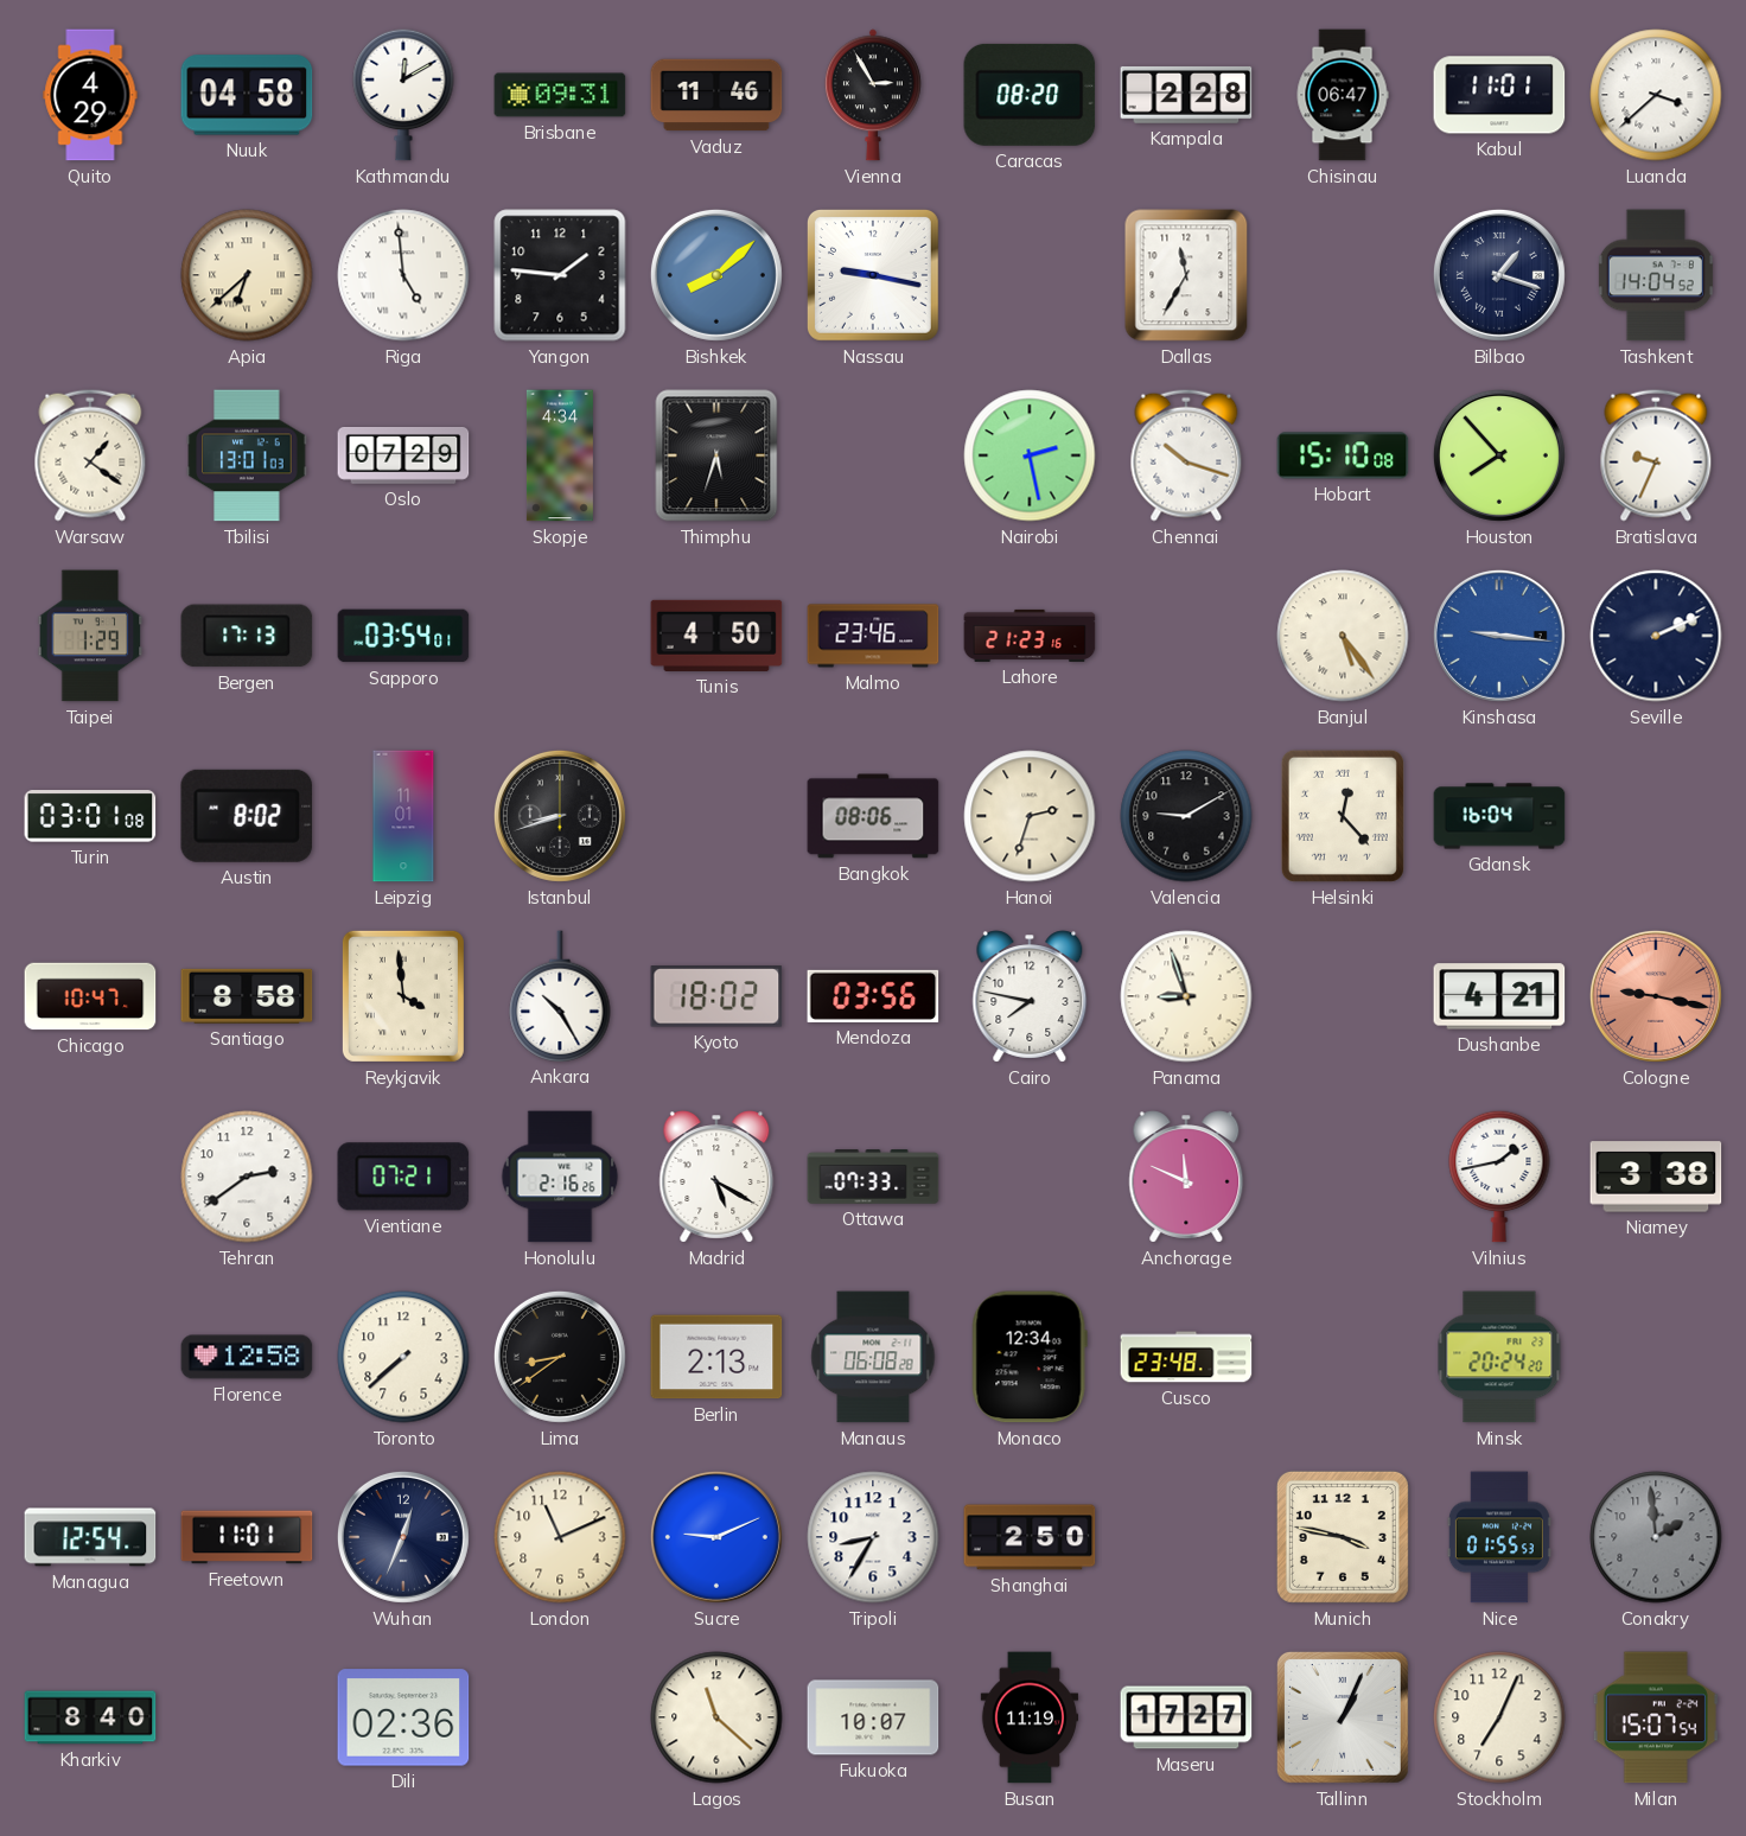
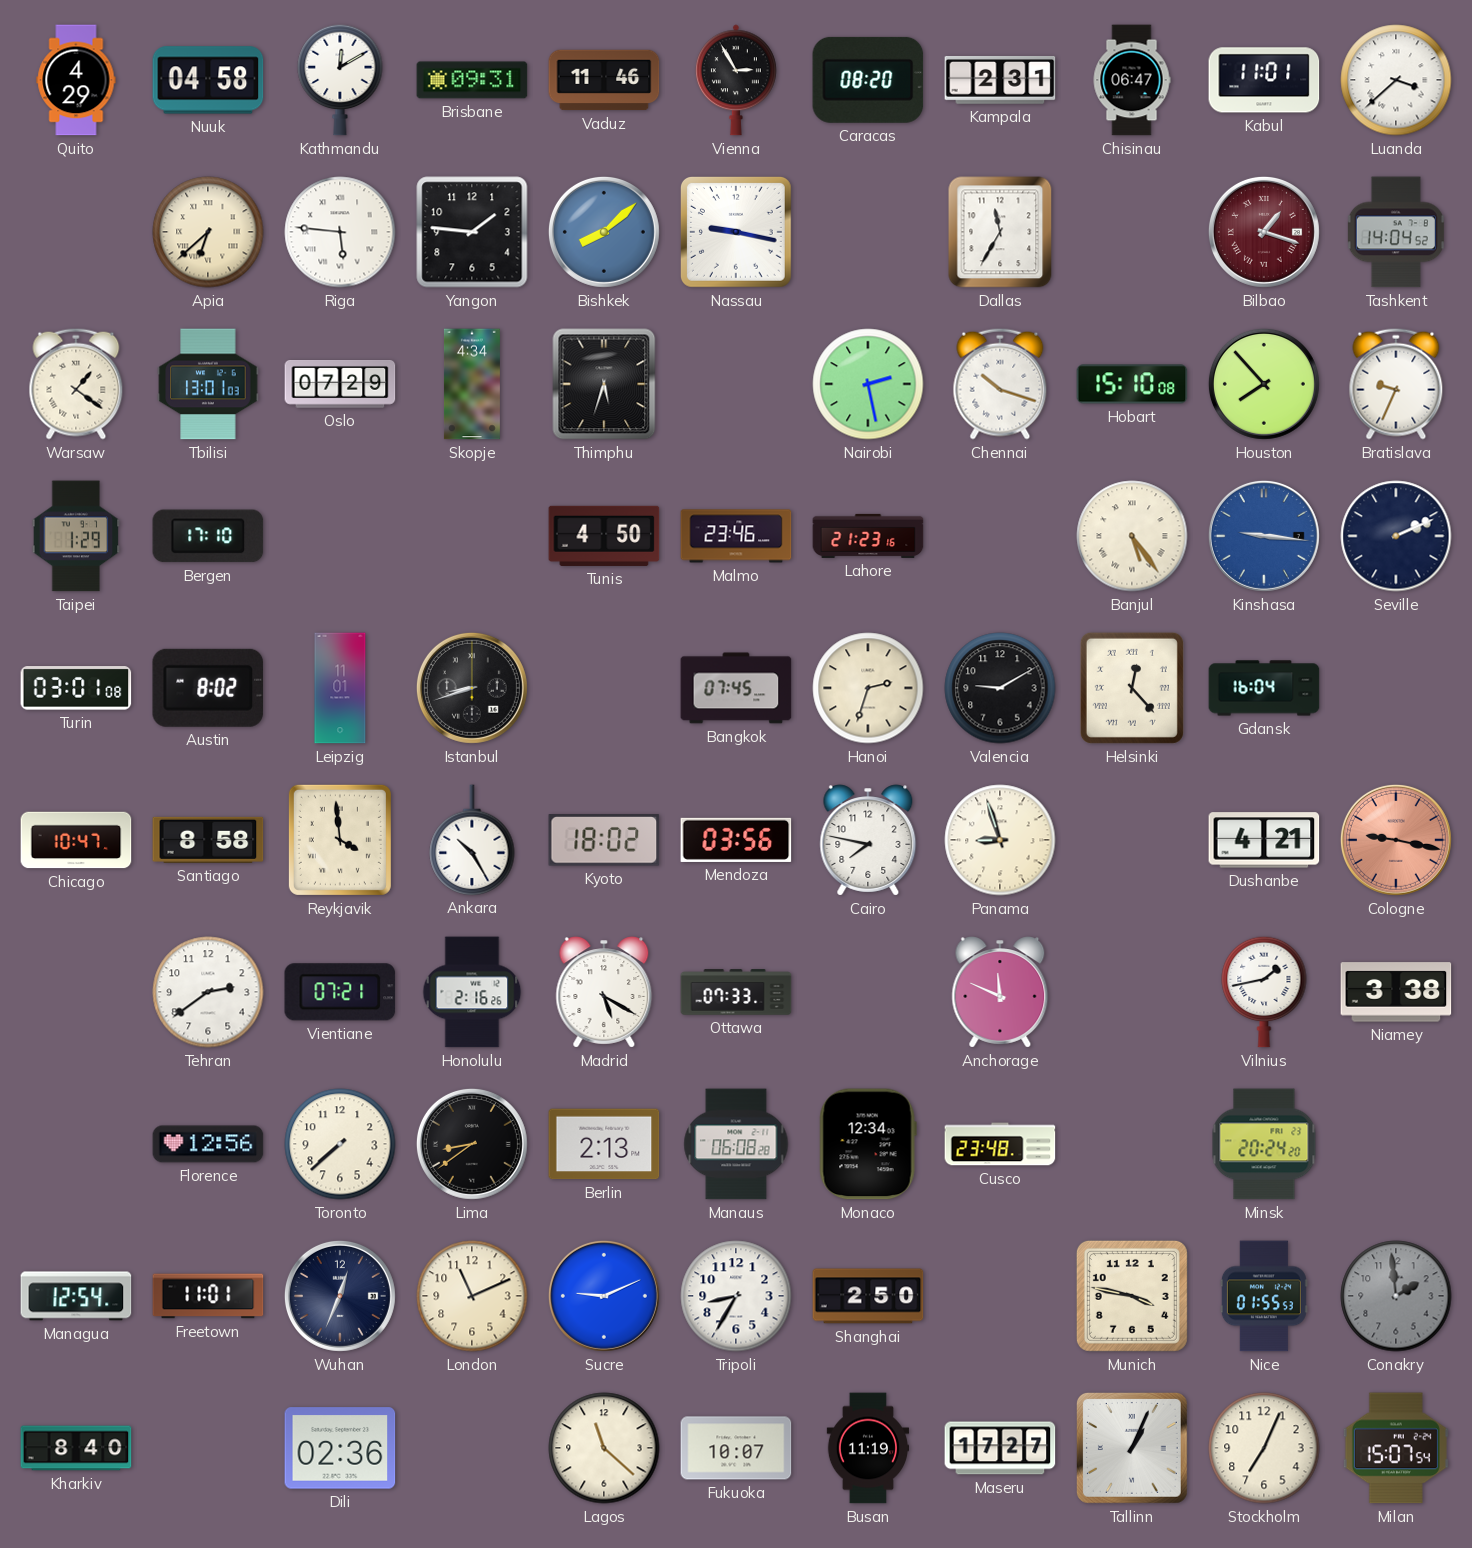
Kampala: 2:28 -> 2:31
Riga: 4:59 -> 5:46
Bilbao dial: navy -> burgundy
Bergen: 17:13 -> 17:10
Sapporo: 03:54 -> none
Bangkok: 08:06 -> 07:45
Florence: 12:58 -> 12:56
